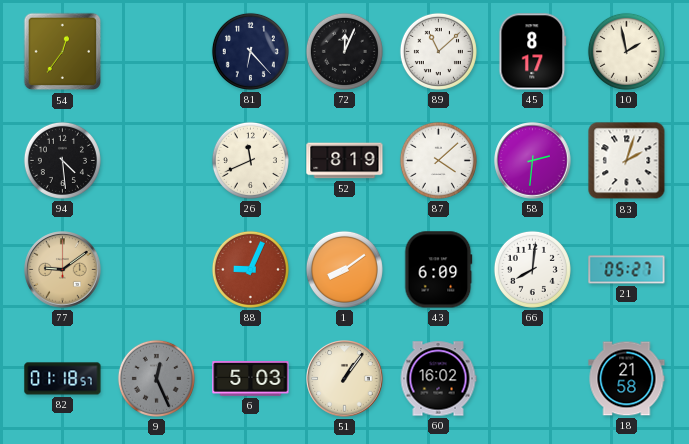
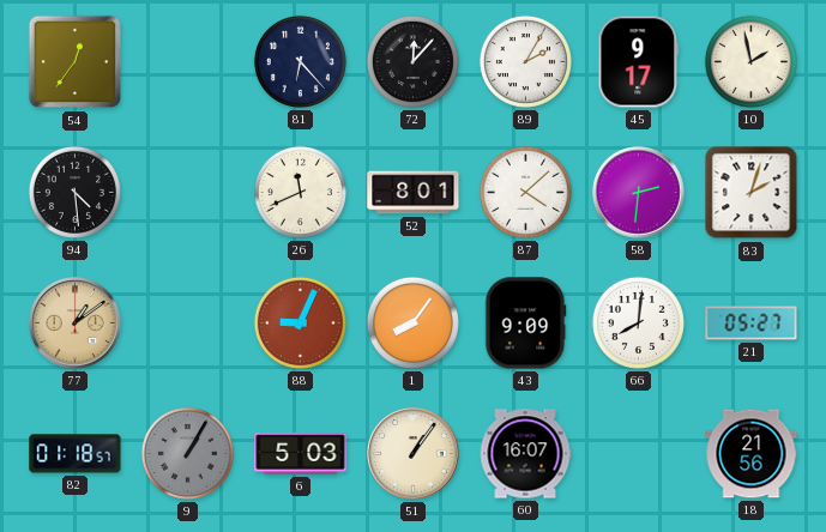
72: 12:04 -> 12:07
89: 11:08 -> 2:05
45: 8:17 -> 9:17
52: 8:19 -> 8:01
77: 9:09 -> 1:09
1: 8:09 -> 8:06
43: 6:09 -> 9:09
9: 12:26 -> 1:05
60: 16:02 -> 16:07
18: 21:58 -> 21:56
